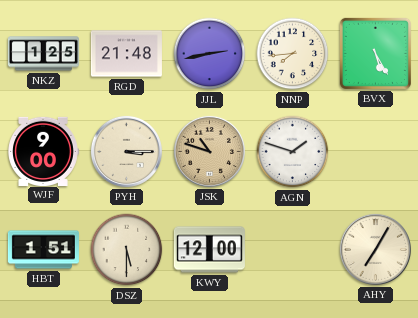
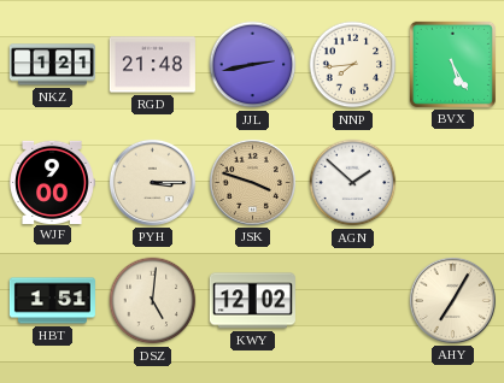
NKZ: 1:25 -> 1:21
JSK: 10:48 -> 3:48
AGN: 1:48 -> 1:52
DSZ: 5:30 -> 5:01
KWY: 12:00 -> 12:02
